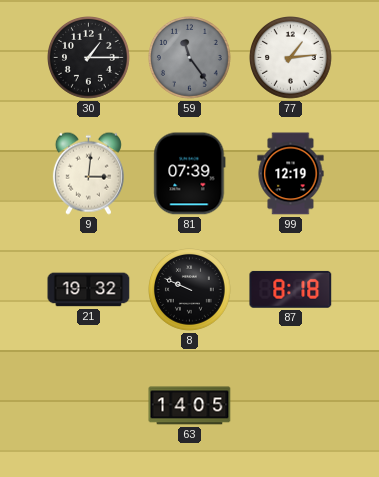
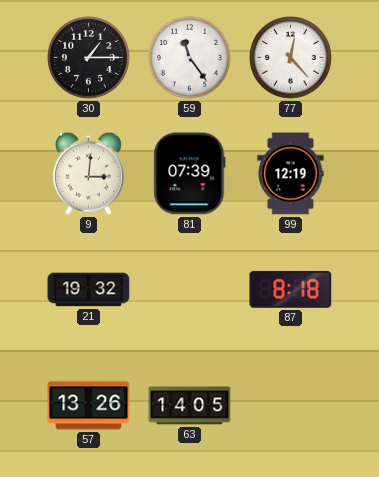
59 dial: grey -> white
77: 1:14 -> 12:23
8: 9:49 -> none
57: none -> 13:26
